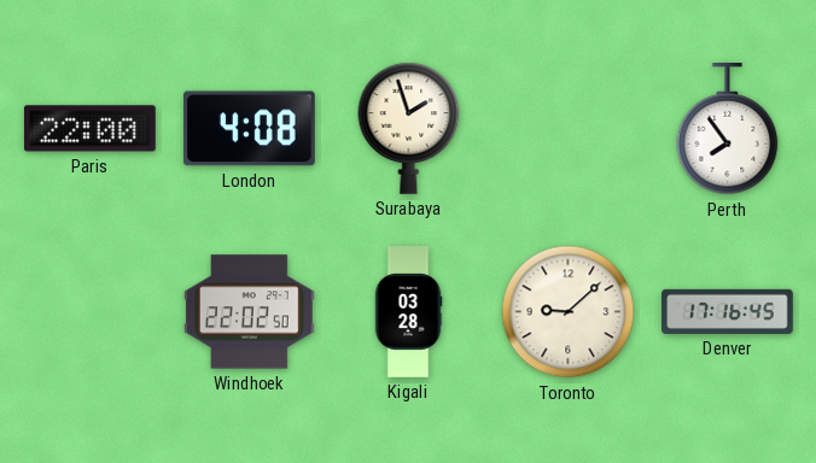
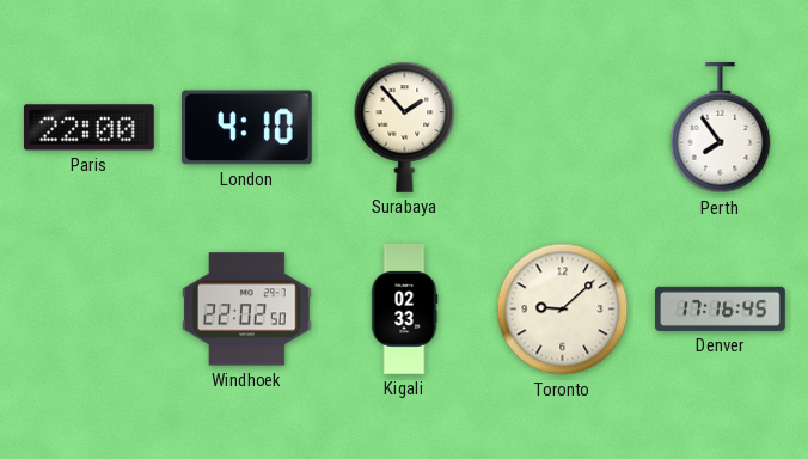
London: 4:08 -> 4:10
Surabaya: 1:57 -> 1:53
Kigali: 03:28 -> 02:33
